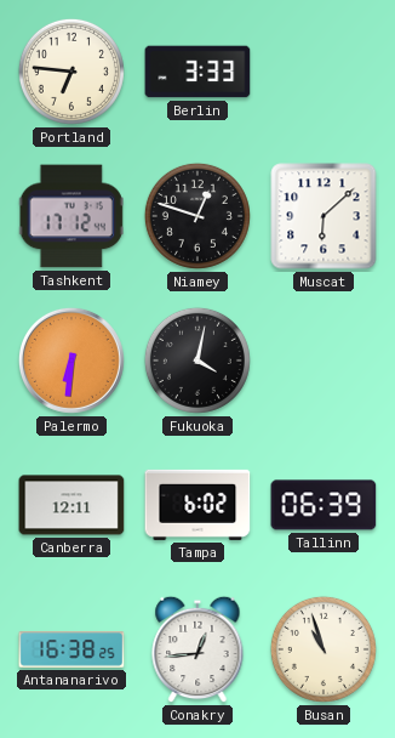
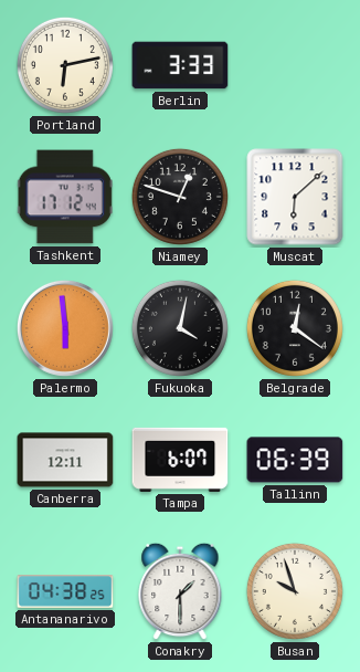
Portland: 6:46 -> 6:13
Palermo: 6:31 -> 5:59
Belgrade: none -> 12:21
Tampa: 6:02 -> 6:07
Antananarivo: 16:38 -> 04:38
Conakry: 12:44 -> 1:30
Busan: 10:57 -> 9:57
